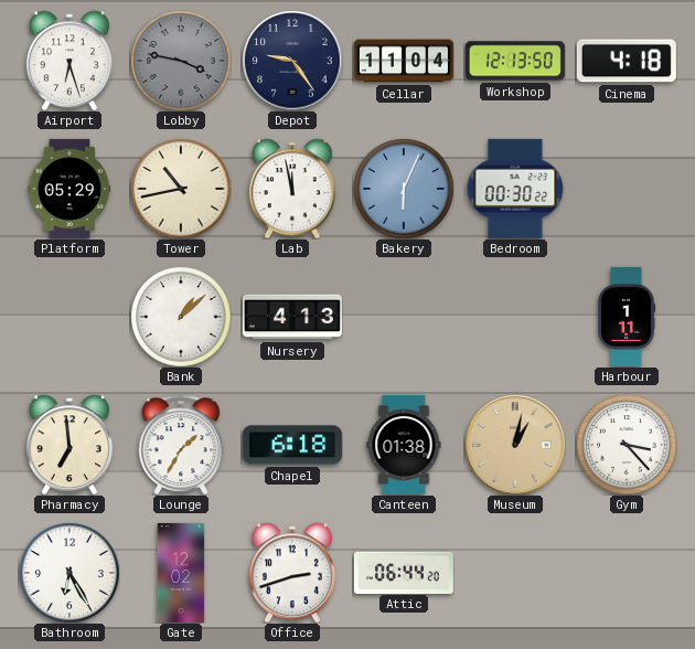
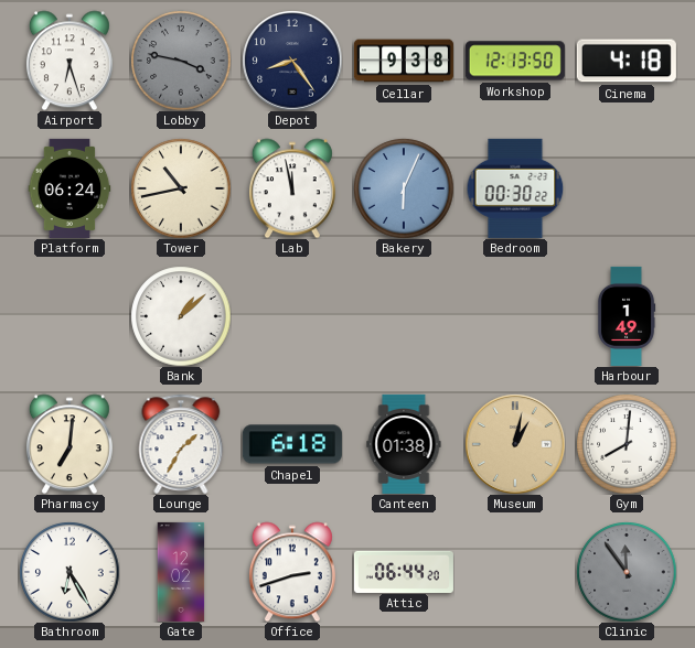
Depot: 9:24 -> 8:24
Cellar: 11:04 -> 9:38
Platform: 05:29 -> 06:24
Nursery: 4:13 -> none
Harbour: 1:11 -> 1:49
Pharmacy: 6:59 -> 7:01
Gym: 3:23 -> 8:01
Clinic: none -> 11:54
